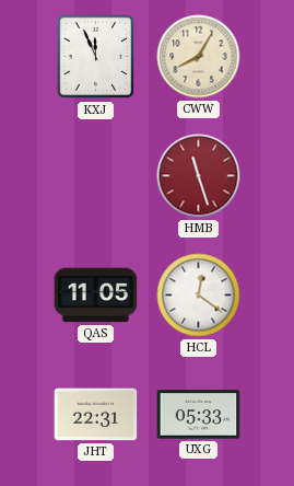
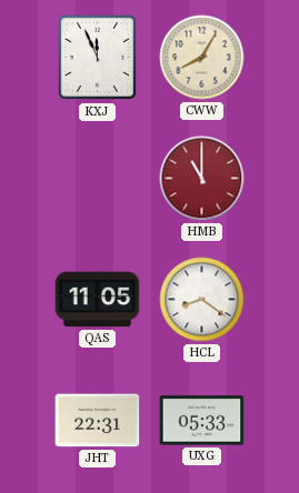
HMB: 11:27 -> 11:00
HCL: 12:21 -> 8:21
